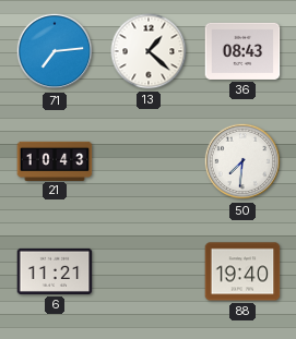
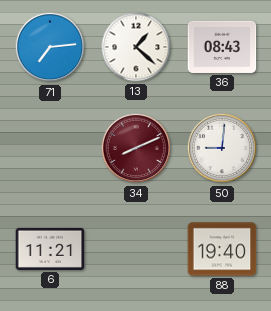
21: 10:43 -> none
34: none -> 8:11
50: 7:31 -> 9:01
